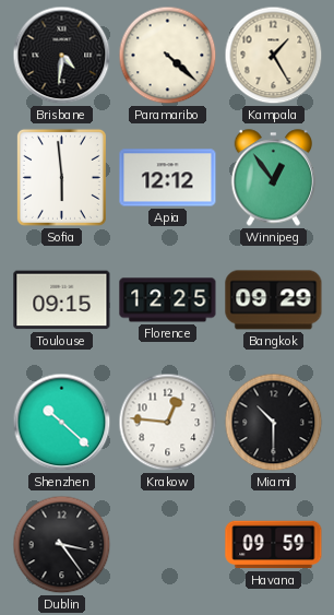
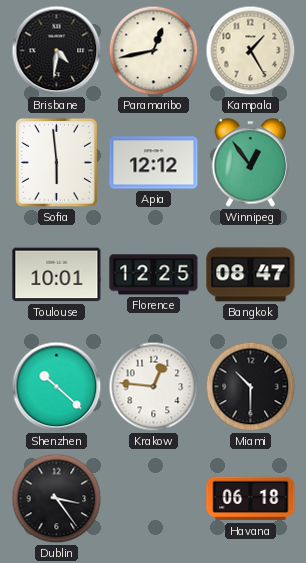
Paramaribo: 4:22 -> 12:43
Toulouse: 09:15 -> 10:01
Bangkok: 09:29 -> 08:47
Havana: 09:59 -> 06:18
